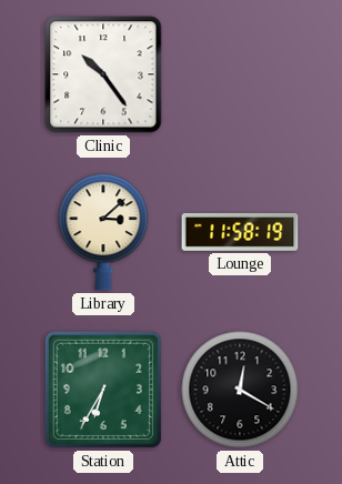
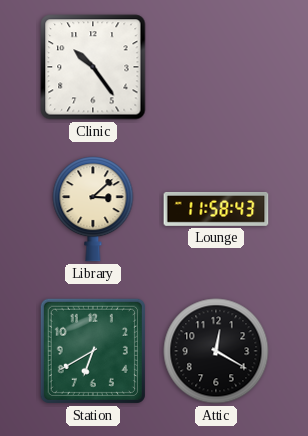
Lounge: 11:58:19 -> 11:58:43
Station: 6:35 -> 6:40
